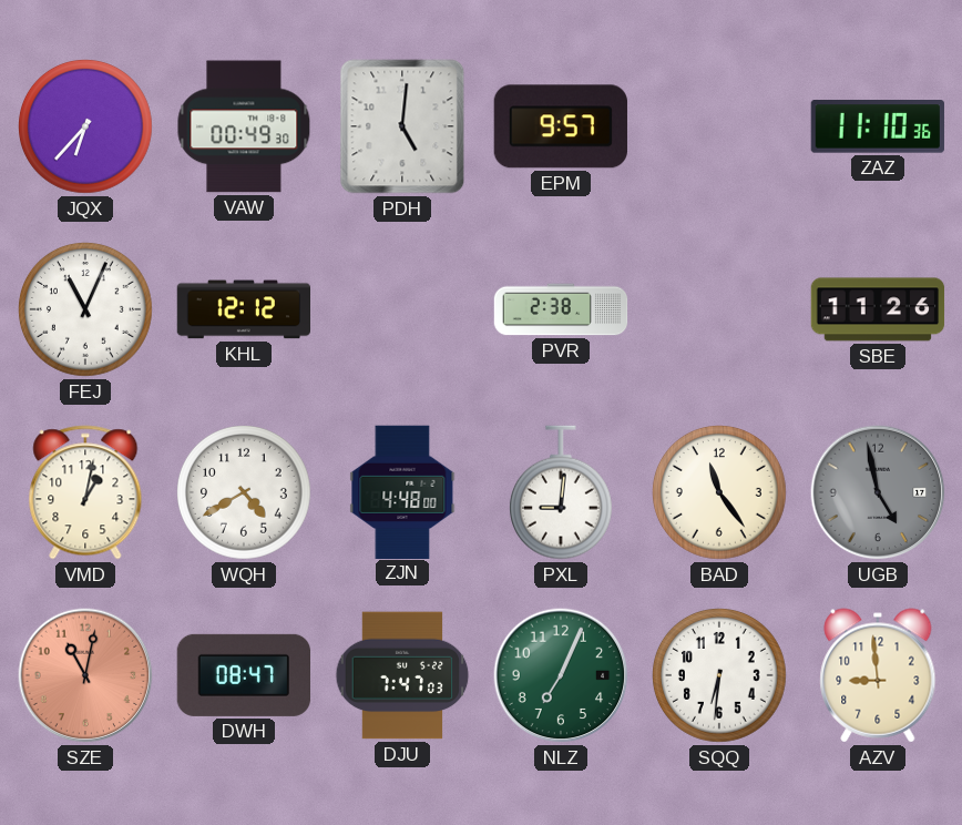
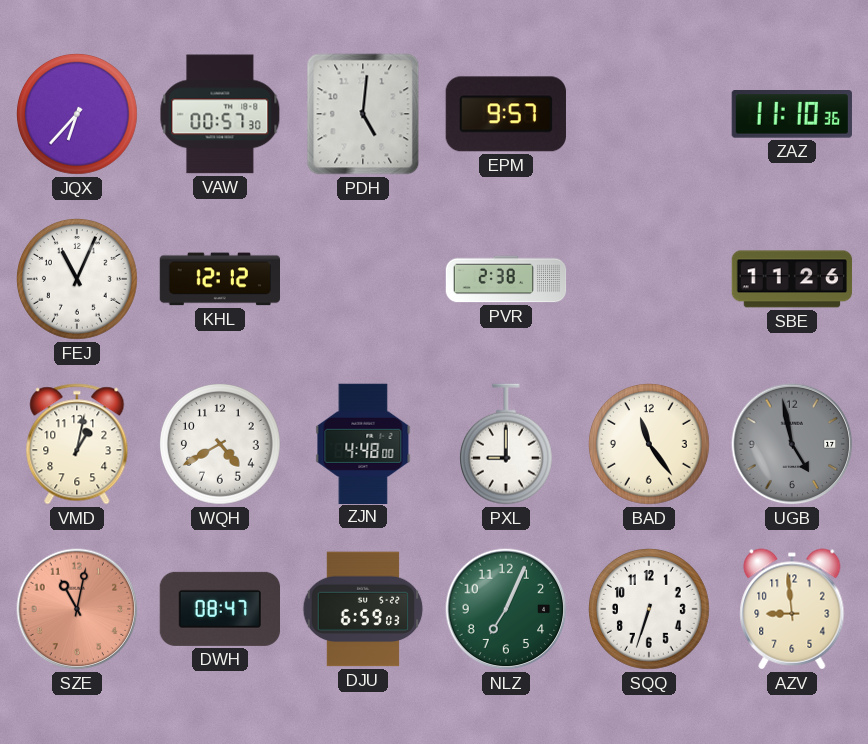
VAW: 00:49 -> 00:57
PXL: 9:01 -> 9:00
DJU: 7:47 -> 6:59
SQQ: 6:31 -> 6:33
